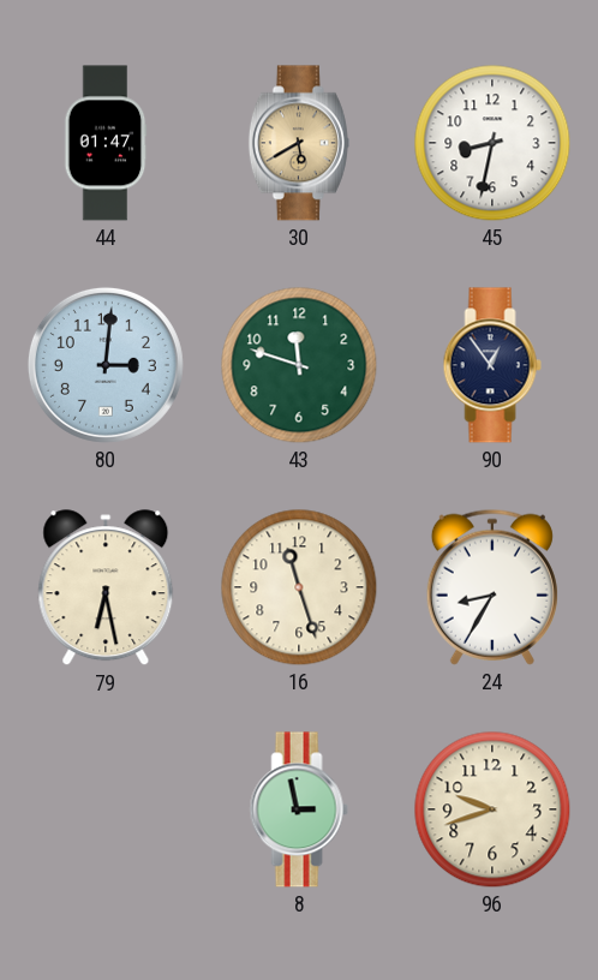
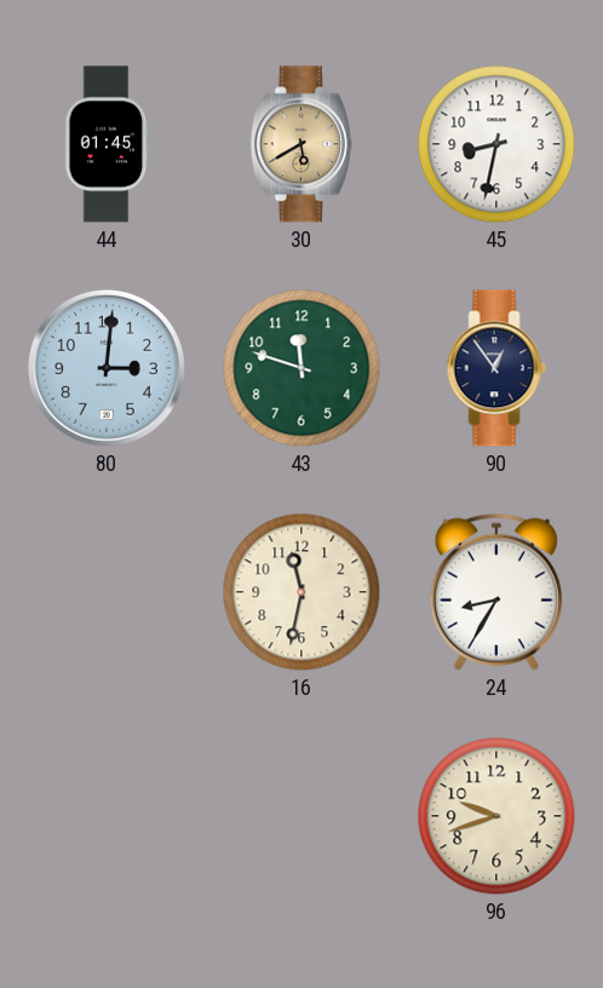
44: 01:47 -> 01:45
79: 6:28 -> none
16: 11:27 -> 11:32
8: 2:58 -> none
